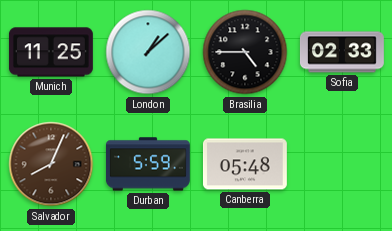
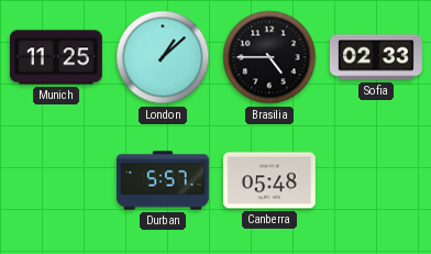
Salvador: 8:04 -> none
Durban: 5:59 -> 5:57
